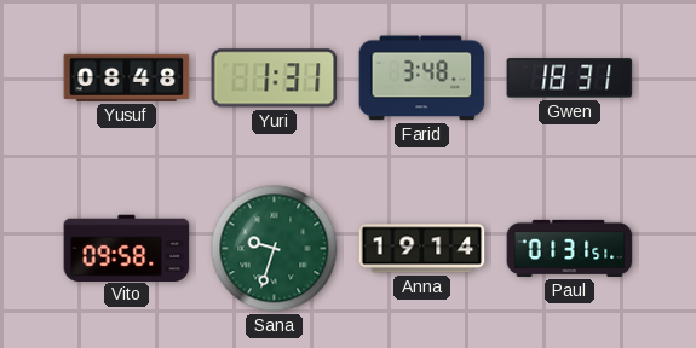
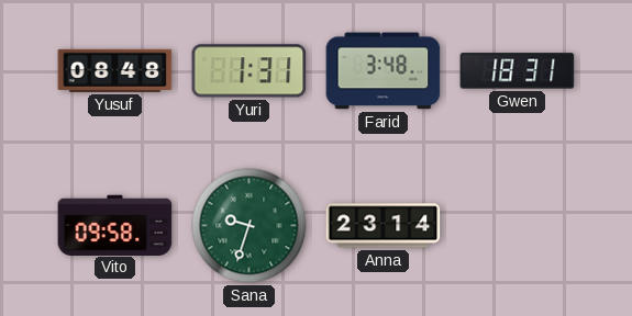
Anna: 19:14 -> 23:14
Paul: 01:31 -> none
